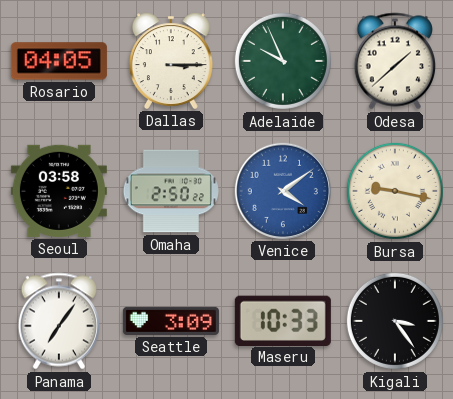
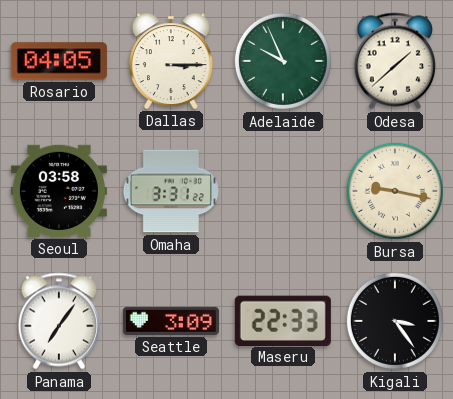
Omaha: 2:50 -> 3:31
Venice: 4:09 -> none
Maseru: 10:33 -> 22:33
